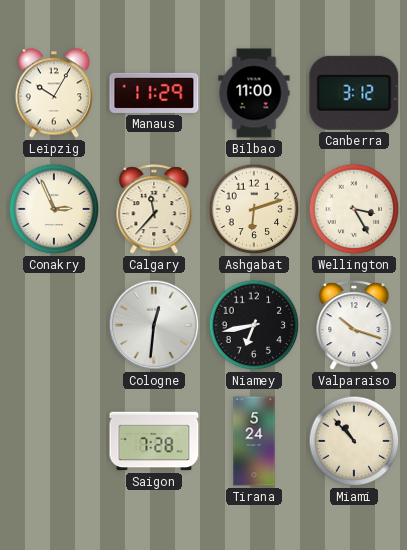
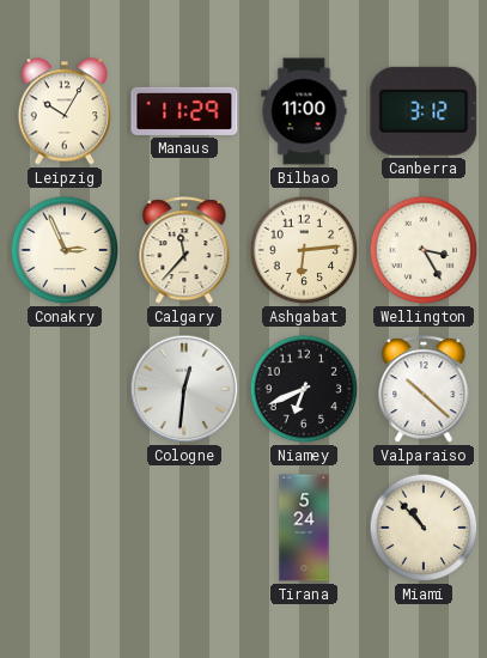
Ashgabat: 6:12 -> 6:14
Niamey: 6:43 -> 6:41
Valparaiso: 10:18 -> 10:22
Saigon: 7:28 -> none
